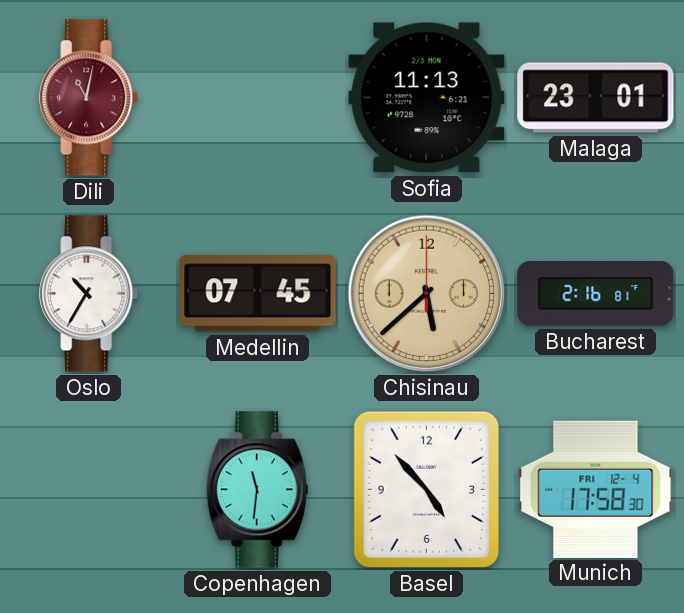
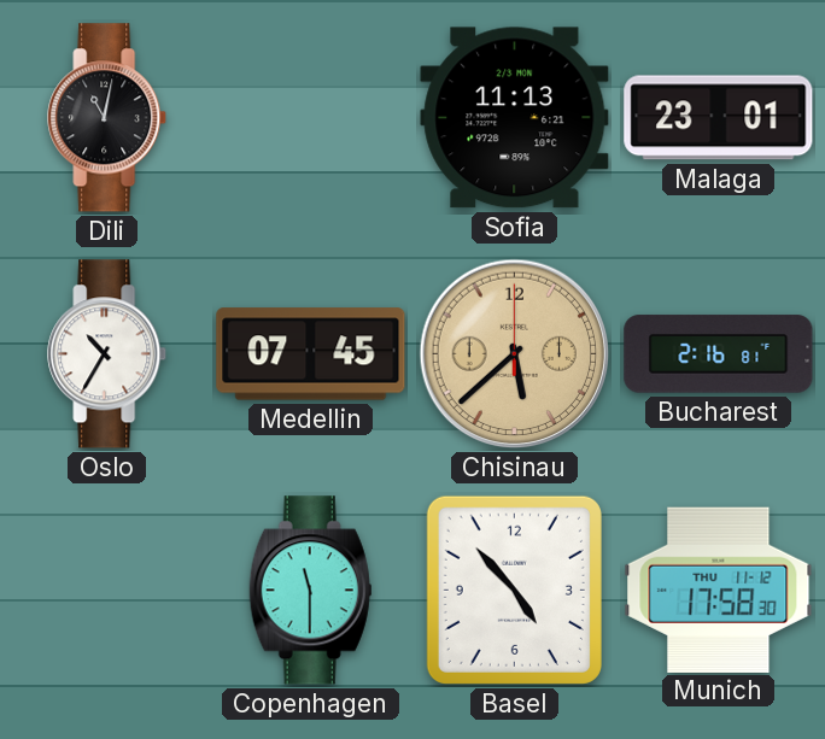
Dili dial: burgundy -> black
Copenhagen: 11:31 -> 11:30
Munich date: FRI 12-4 -> THU 11-12
